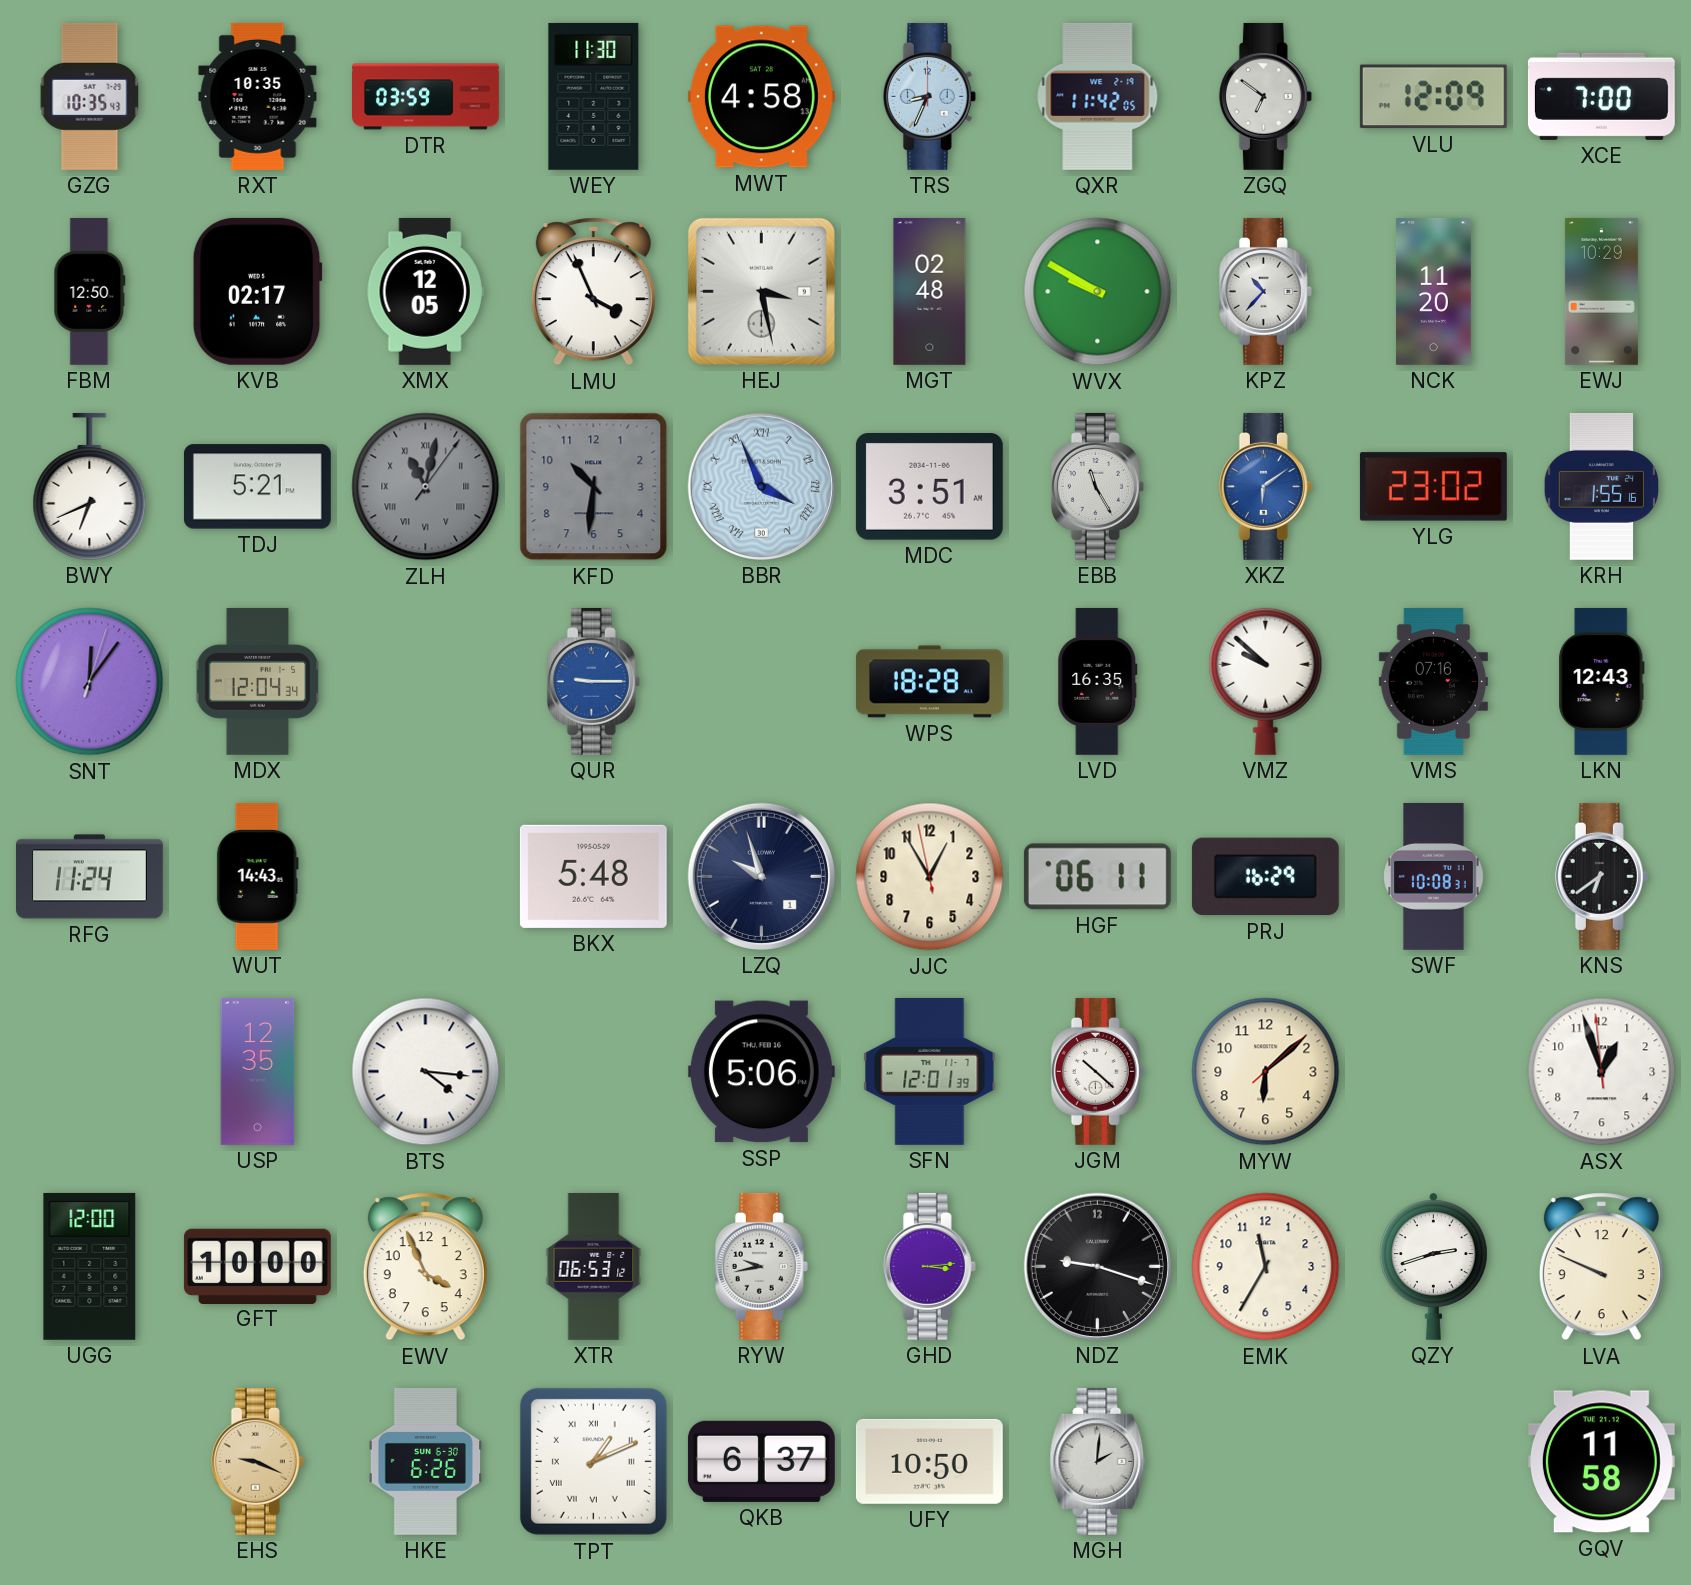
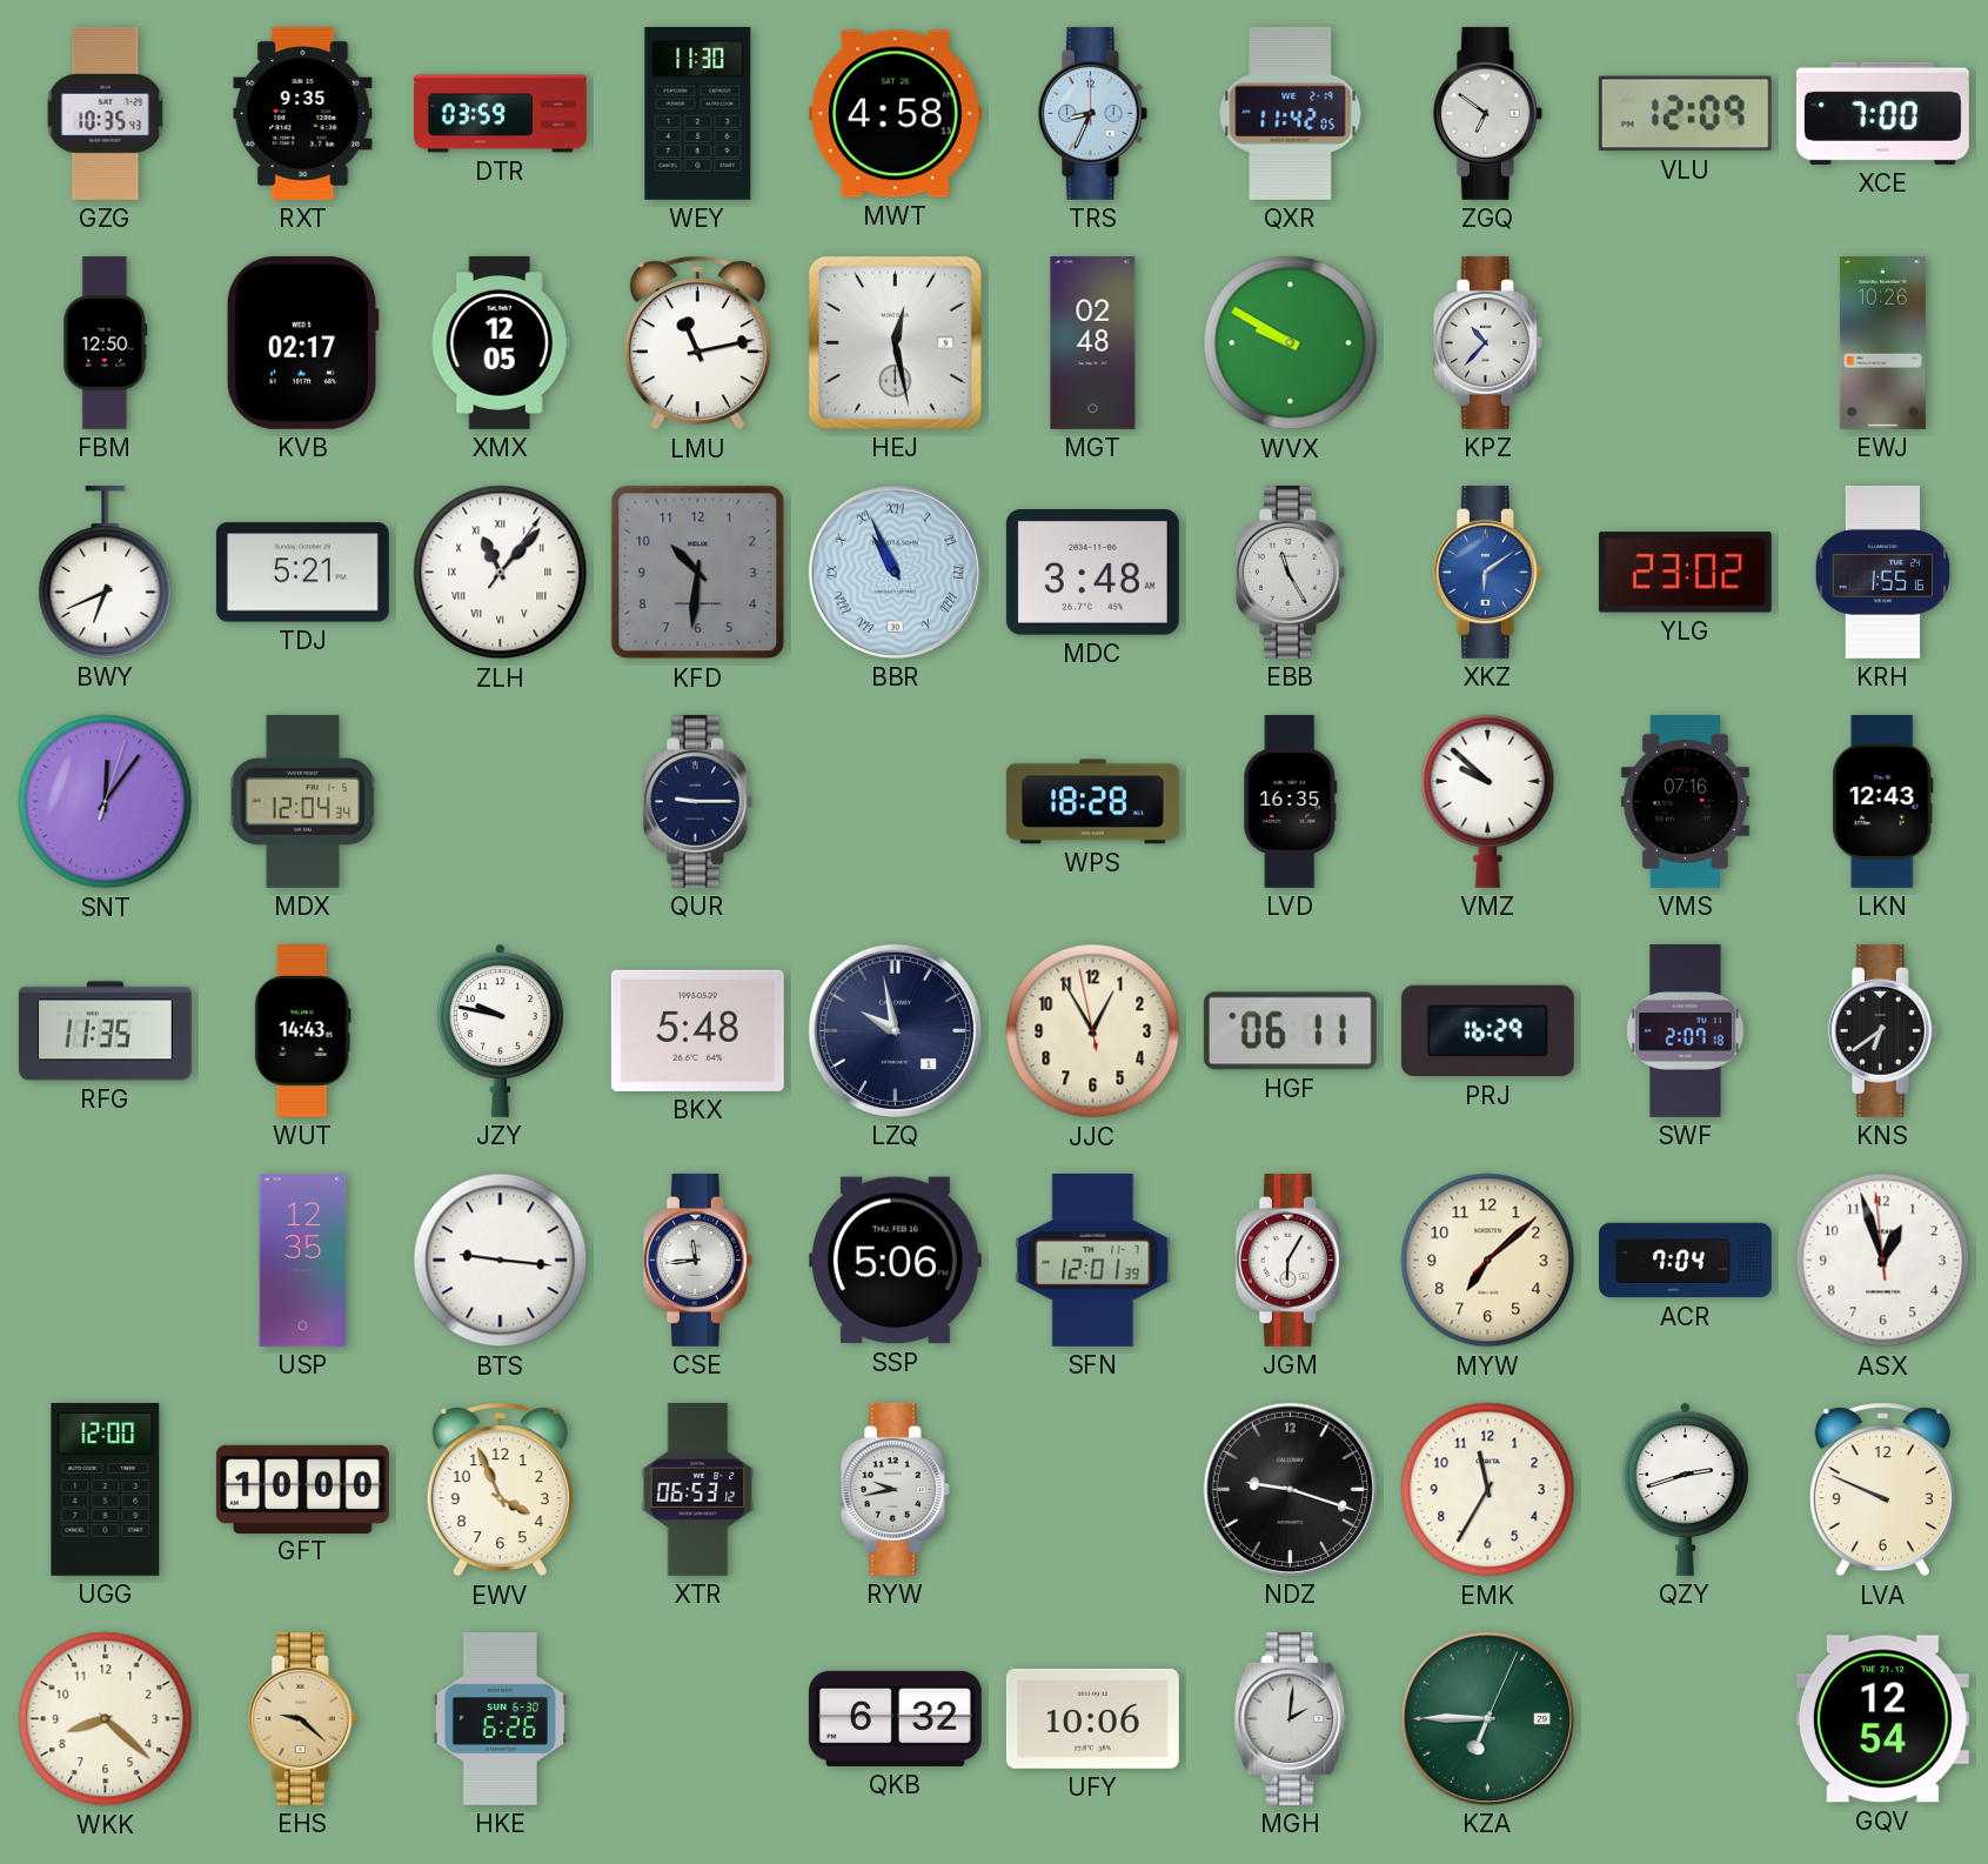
RXT: 10:35 -> 9:35
LMU: 3:56 -> 11:13
HEJ: 3:28 -> 12:28
NCK: 11:20 -> none
EWJ: 10:29 -> 10:26
ZLH: 11:02 -> 11:07
ZLH dial: grey -> white
BBR: 3:56 -> 10:56
MDC: 3:51 -> 3:48
QUR dial: blue -> navy
RFG: 11:24 -> 11:35
JZY: none -> 9:47
LZQ: 9:57 -> 9:58
SWF: 10:08 -> 2:07
BTS: 4:16 -> 9:16
CSE: none -> 11:44
JGM: 10:22 -> 6:05
MYW: 6:08 -> 7:08
ACR: none -> 7:04
GHD: 3:14 -> none
WKK: none -> 8:22
EHS: 9:19 -> 9:22
TPT: 1:11 -> none
QKB: 6:37 -> 6:32
UFY: 10:50 -> 10:06
KZA: none -> 6:45
GQV: 11:58 -> 12:54
